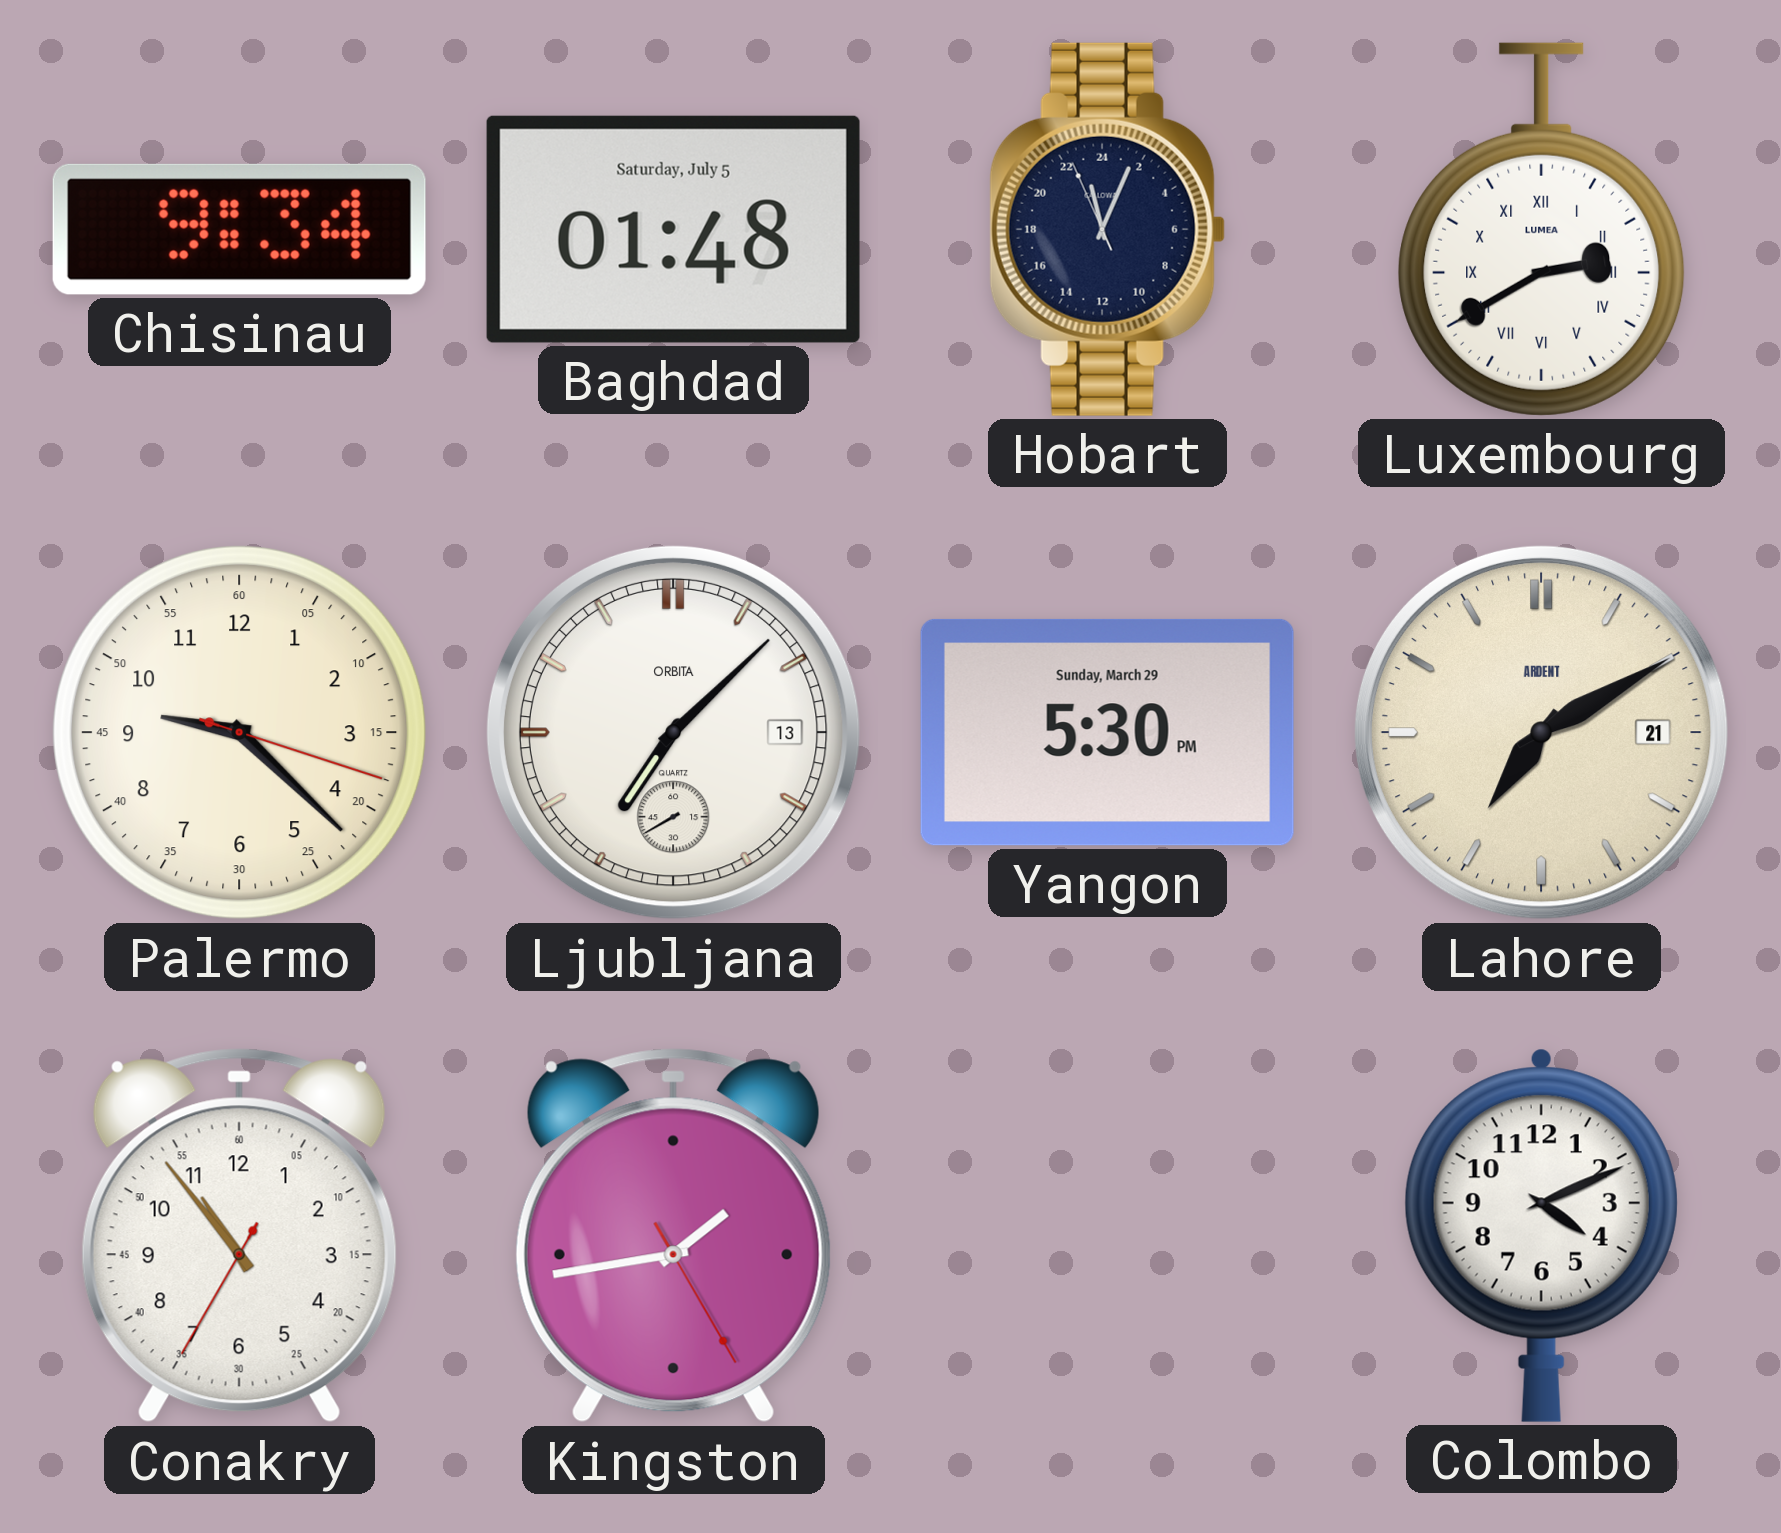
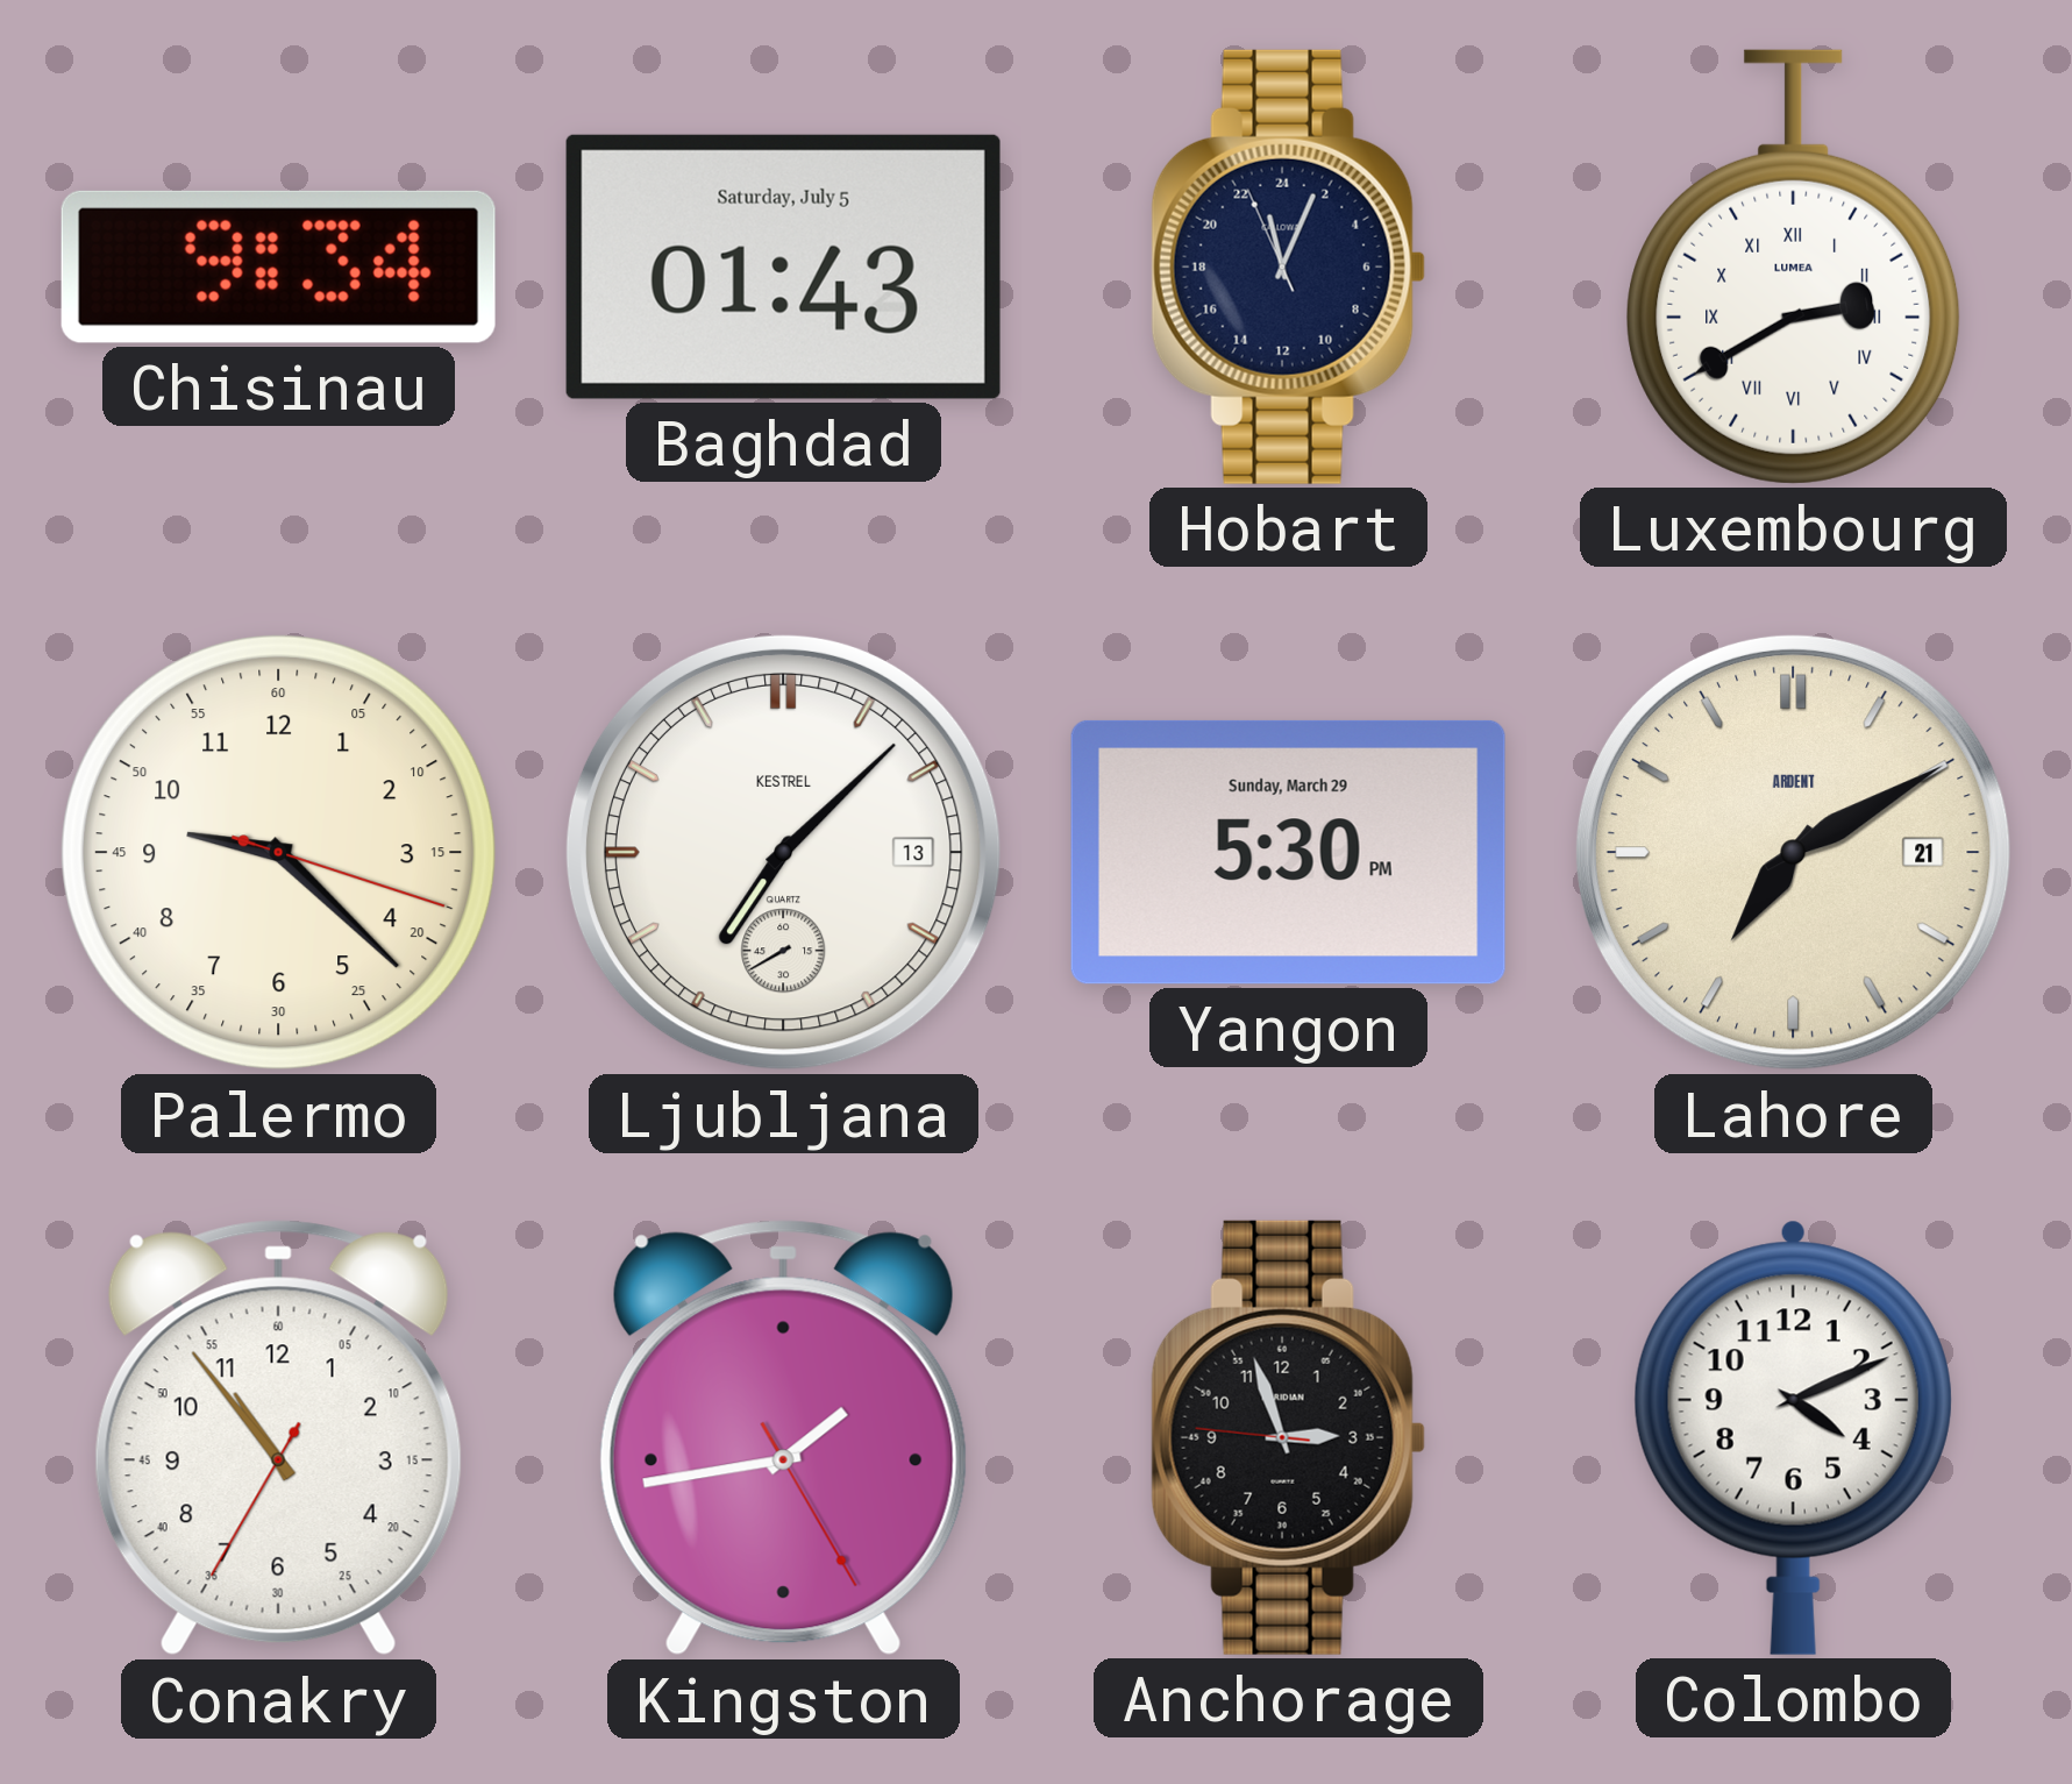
Baghdad: 01:48 -> 01:43
Ljubljana brand: ORBITA -> KESTREL
Anchorage: none -> 2:56
